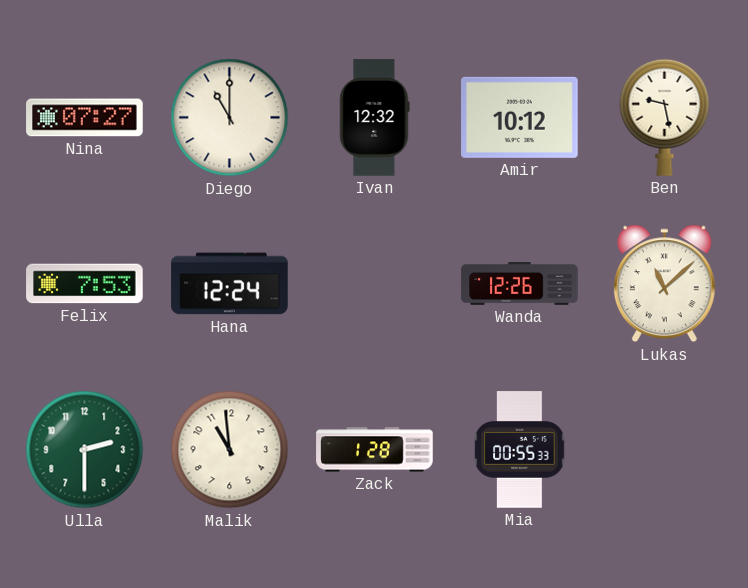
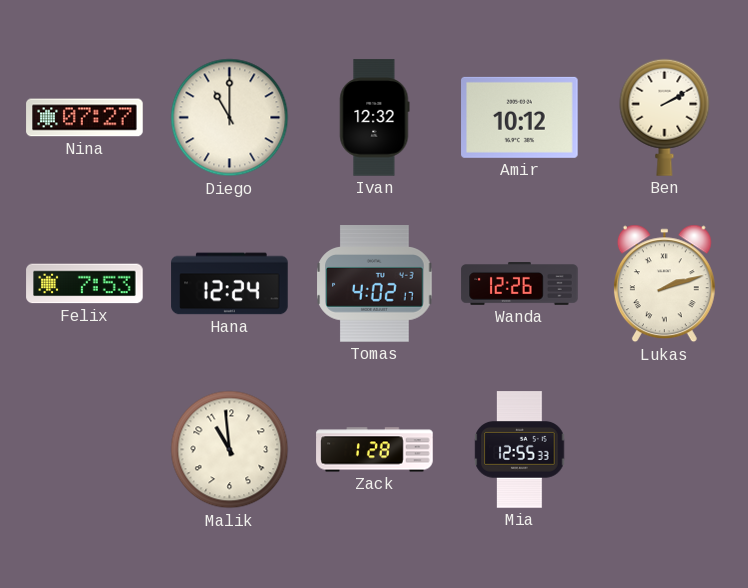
Ben: 9:28 -> 2:10
Tomas: none -> 4:02
Lukas: 11:08 -> 2:12
Ulla: 2:30 -> none
Mia: 00:55 -> 12:55
